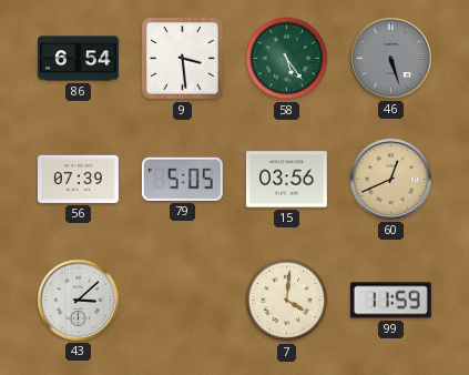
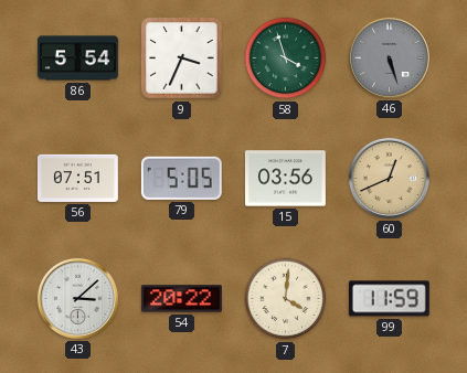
86: 6:54 -> 5:54
9: 3:29 -> 3:34
58: 5:24 -> 3:57
56: 07:39 -> 07:51
54: none -> 20:22
